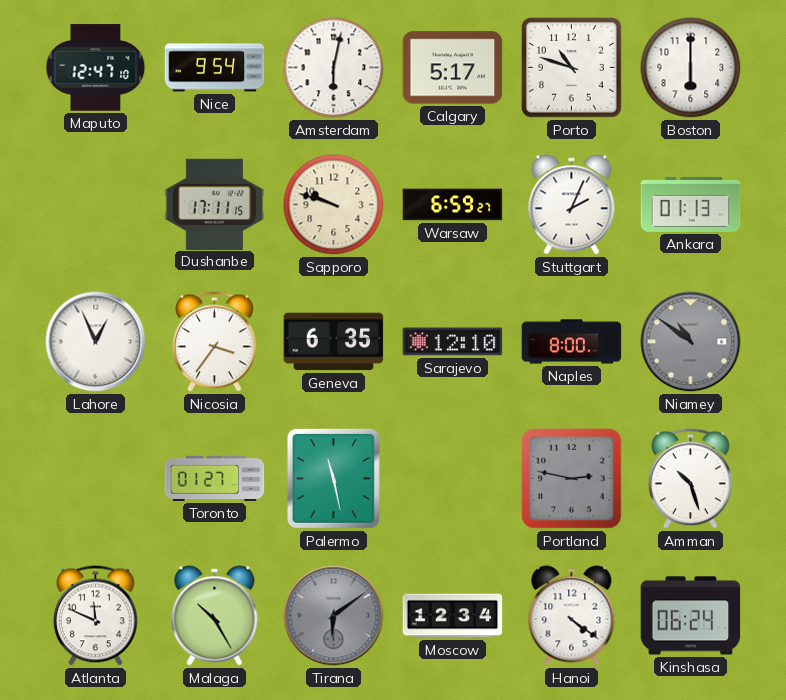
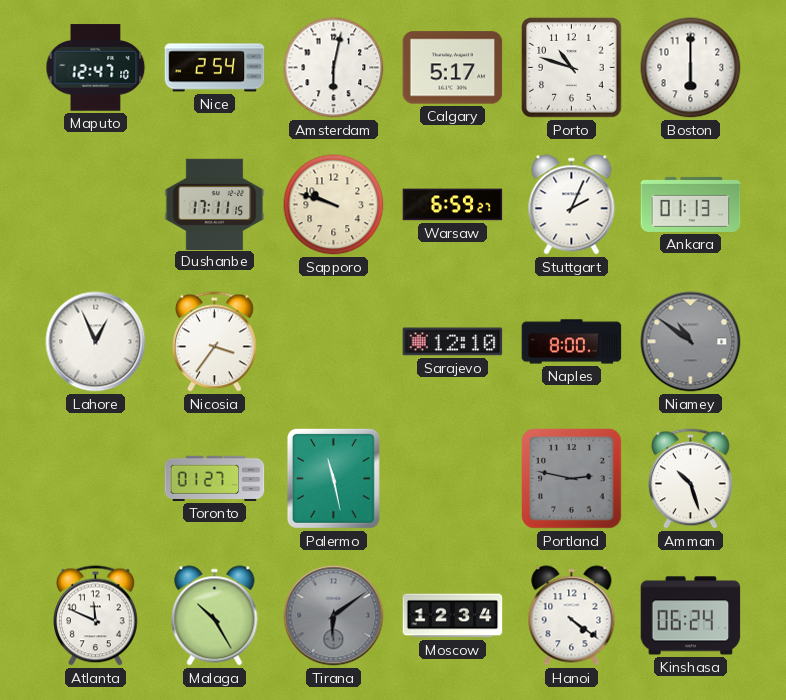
Nice: 9:54 -> 2:54
Geneva: 6:35 -> none
